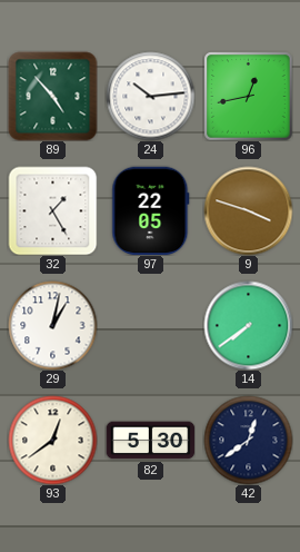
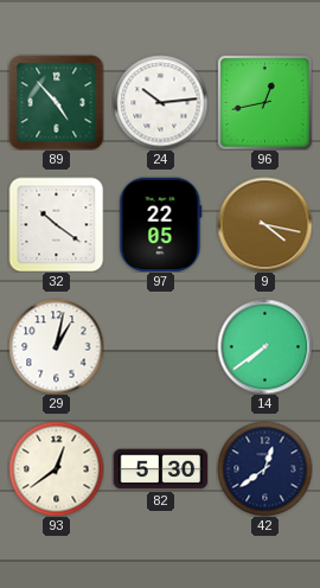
32: 1:25 -> 10:21
9: 3:48 -> 4:17
